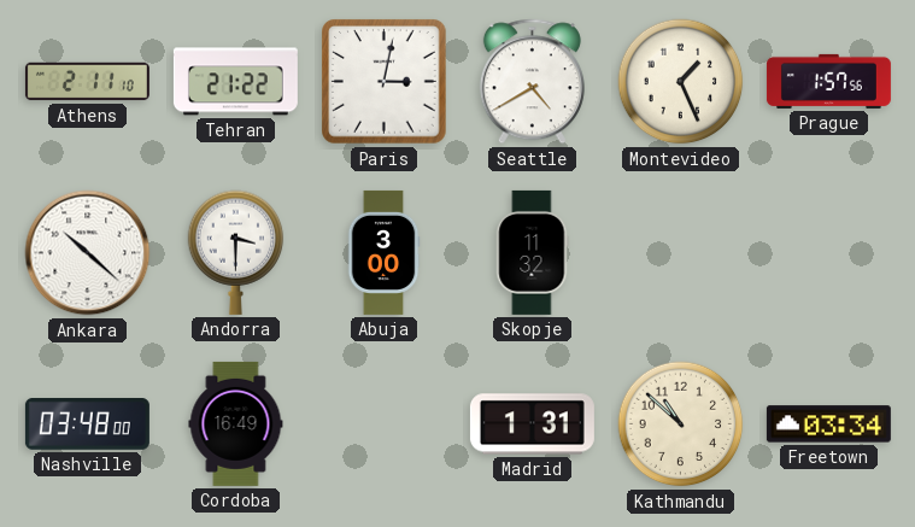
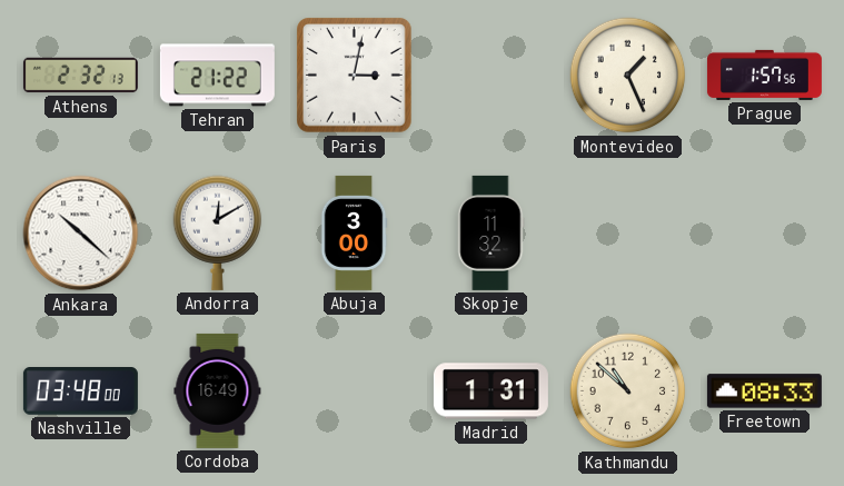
Athens: 2:11 -> 2:32
Seattle: 4:40 -> none
Andorra: 3:30 -> 12:10
Freetown: 03:34 -> 08:33
